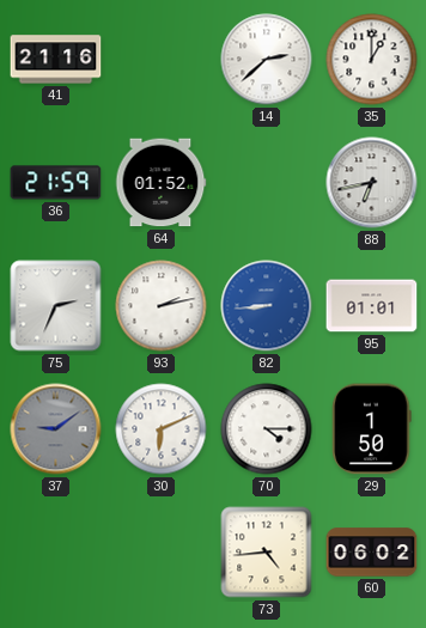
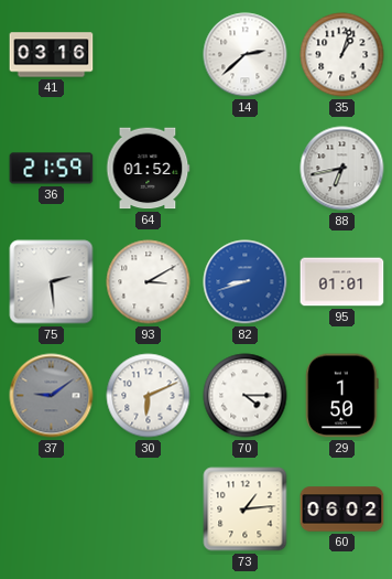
41: 21:16 -> 03:16
35: 1:00 -> 1:03
75: 2:34 -> 2:29
93: 2:13 -> 3:10
82: 8:44 -> 8:42
73: 4:44 -> 1:14
